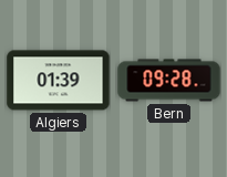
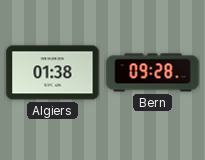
Algiers: 01:39 -> 01:38
